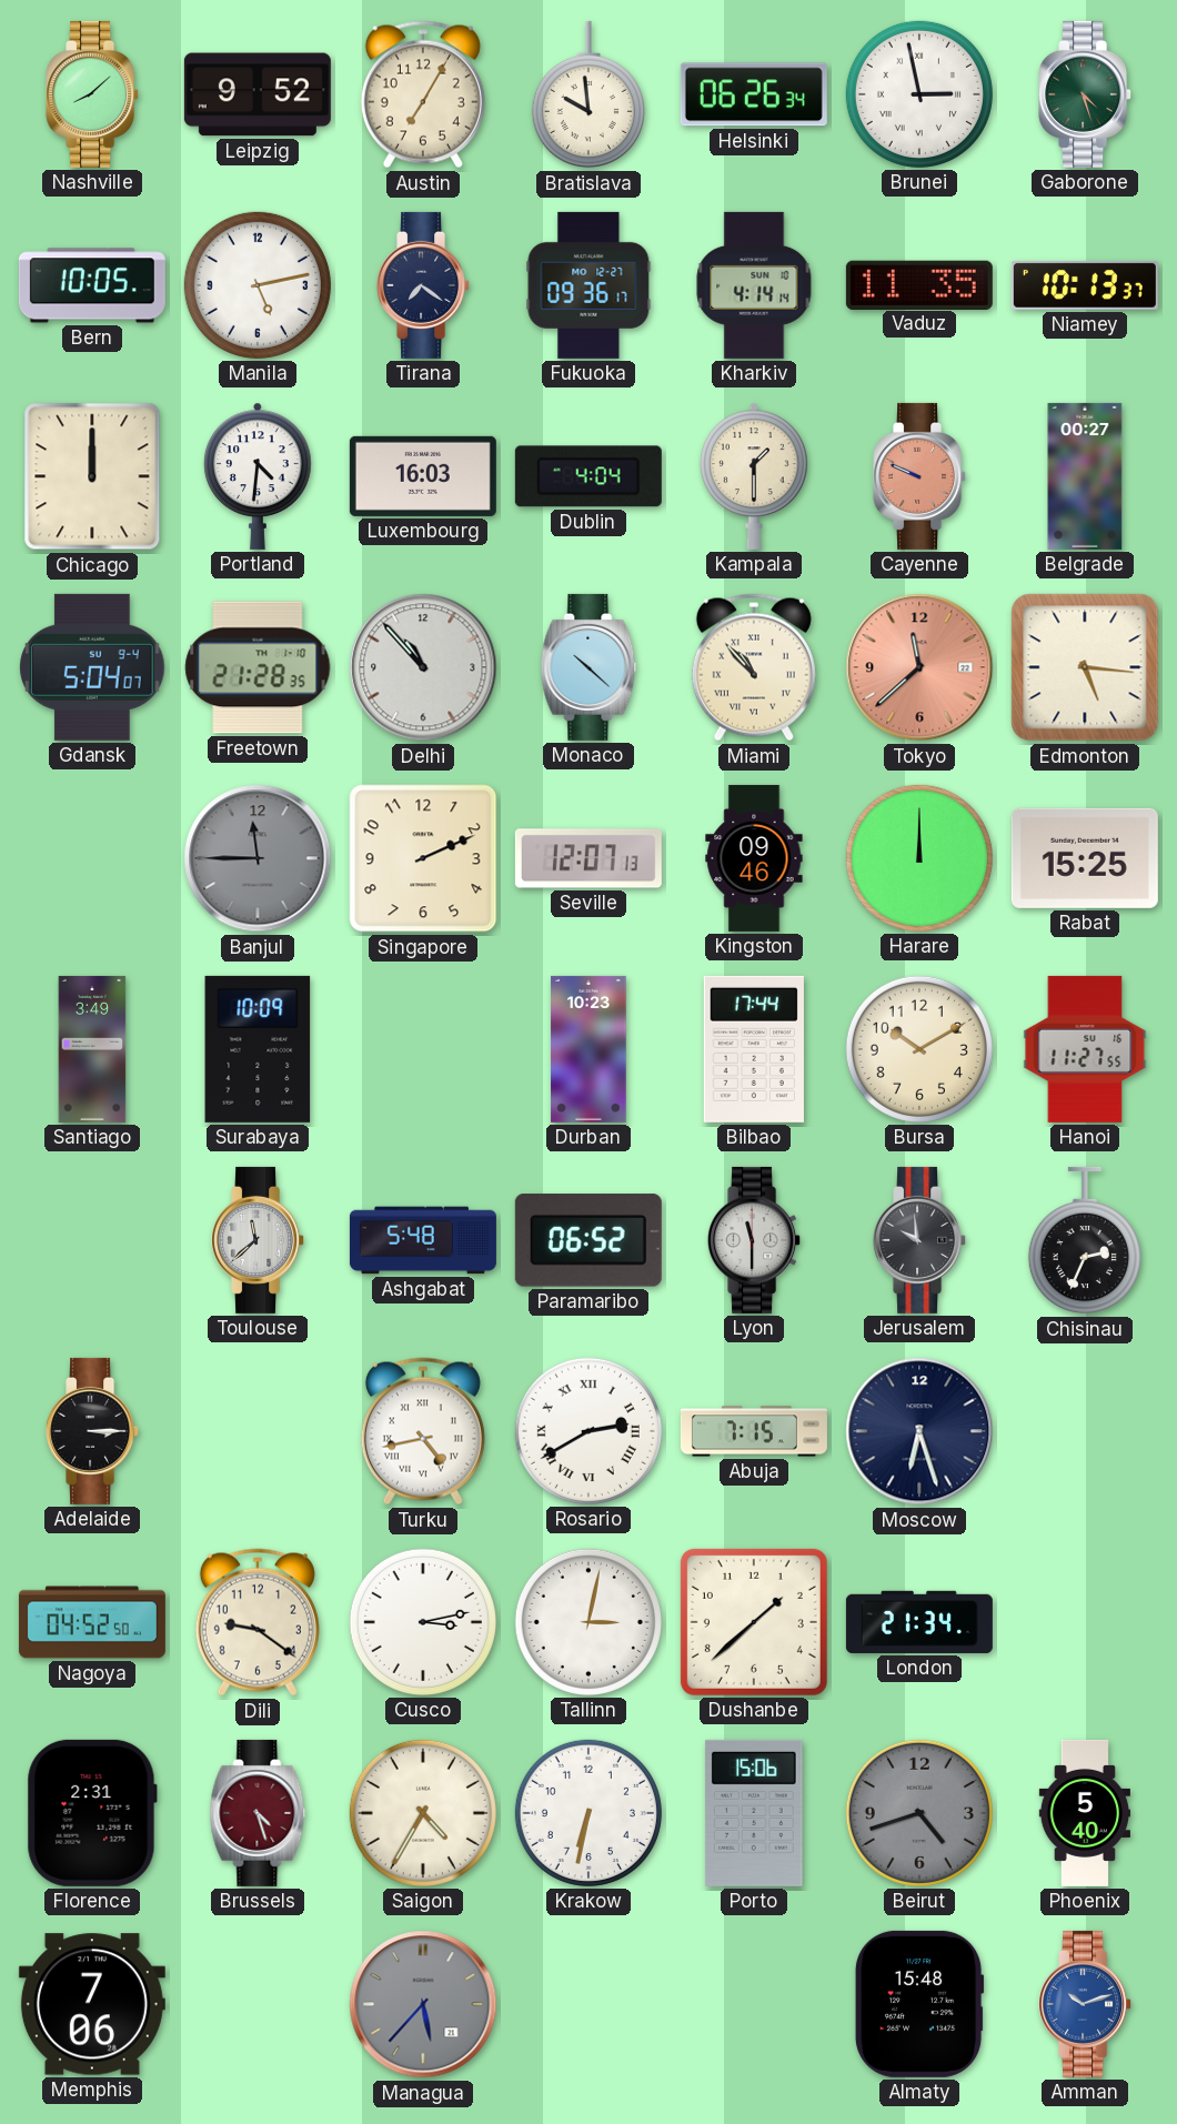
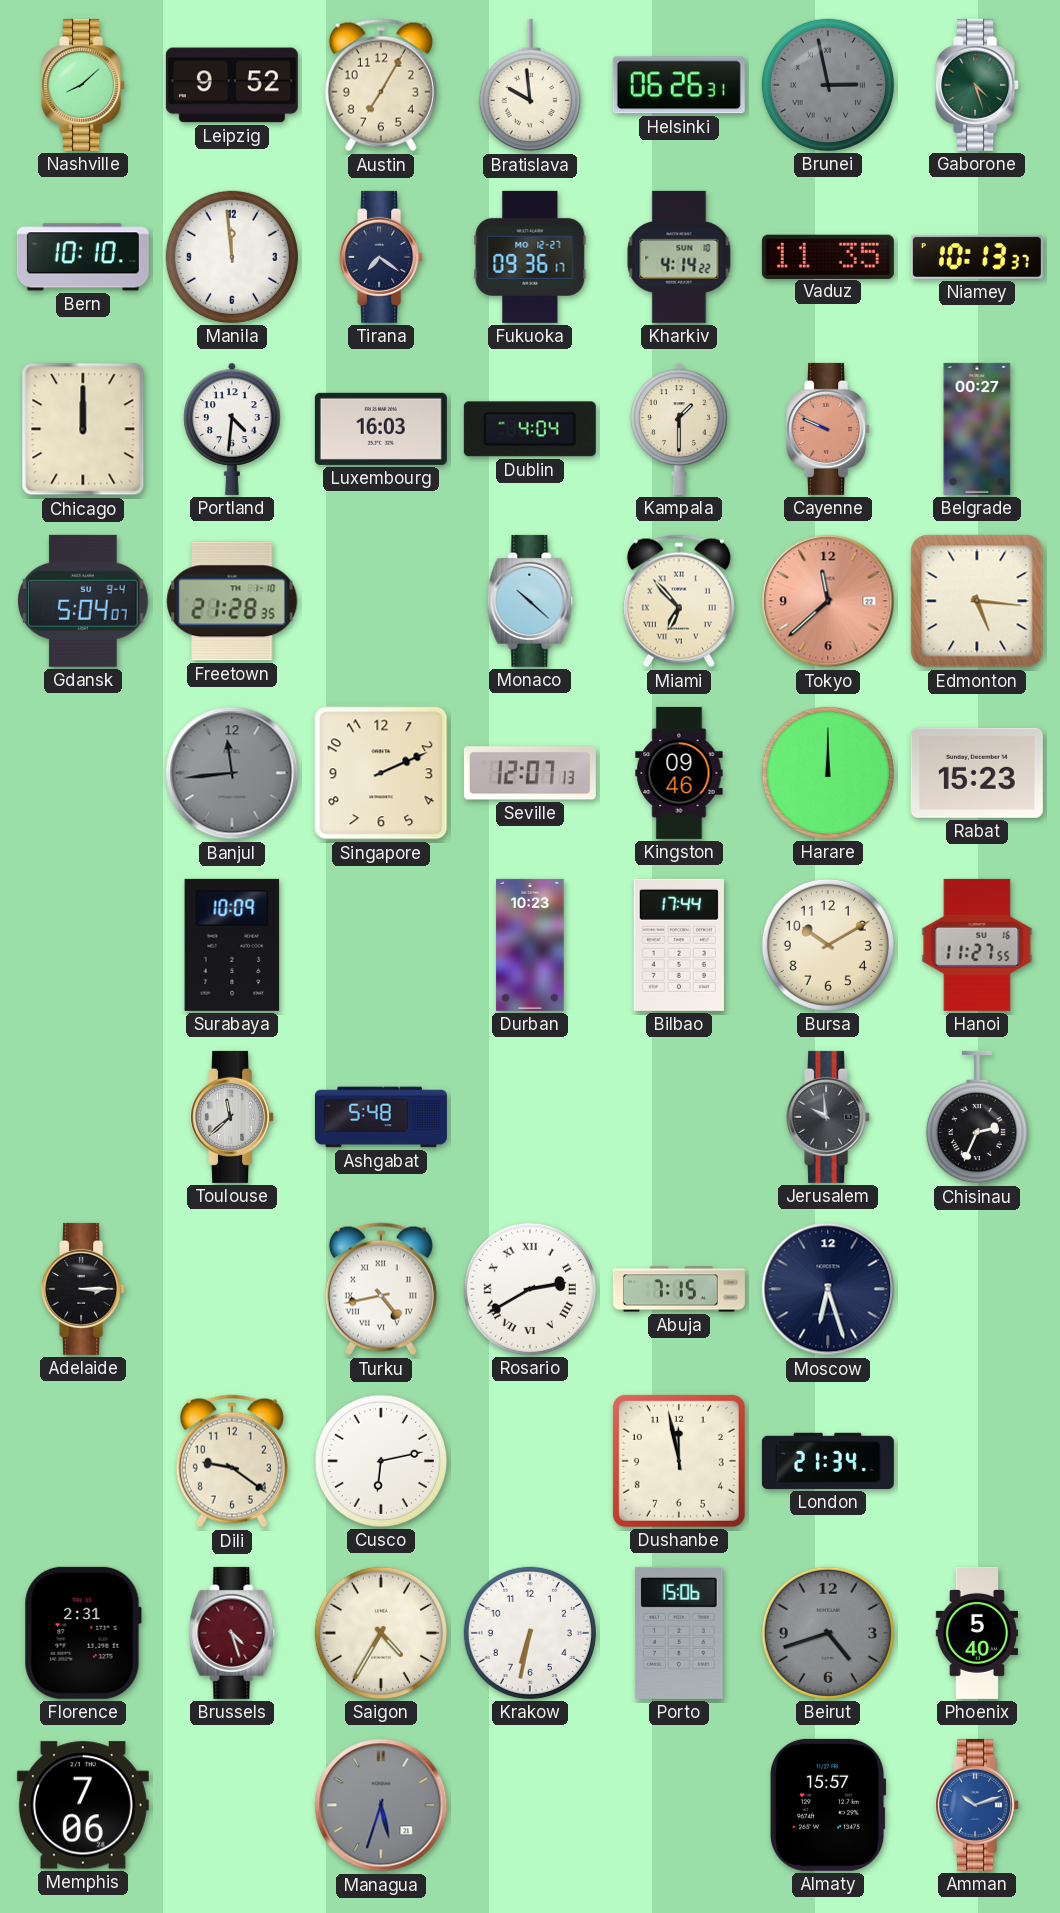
Helsinki: 06:26:34 -> 06:26:31
Brunei dial: white -> grey
Bern: 10:05 -> 10:10
Manila: 5:13 -> 11:59
Kharkiv: 4:14:14 -> 4:14:22
Delhi: 10:53 -> none
Miami: 10:53 -> 6:53
Banjul: 11:45 -> 11:44
Rabat: 15:25 -> 15:23
Santiago: 3:49 -> none
Paramaribo: 06:52 -> none
Lyon: 11:30 -> none
Nagoya: 04:52 -> none
Cusco: 3:13 -> 6:13
Tallinn: 3:02 -> none
Dushanbe: 1:38 -> 11:58
Managua: 5:37 -> 5:33
Almaty: 15:48 -> 15:57
